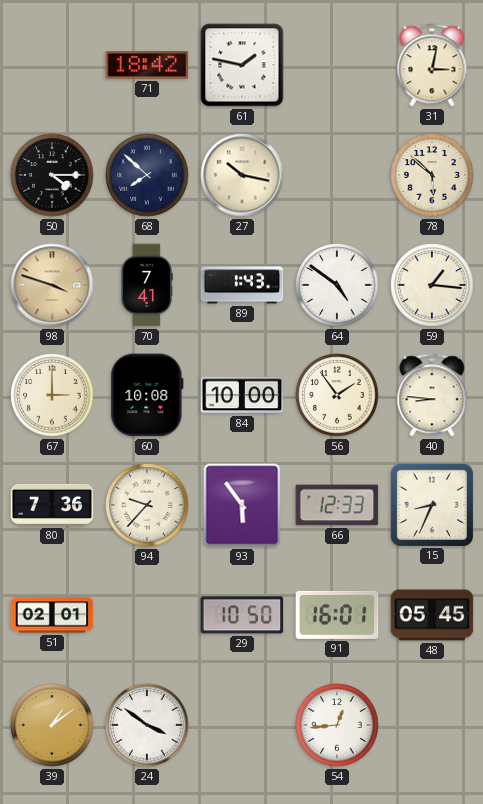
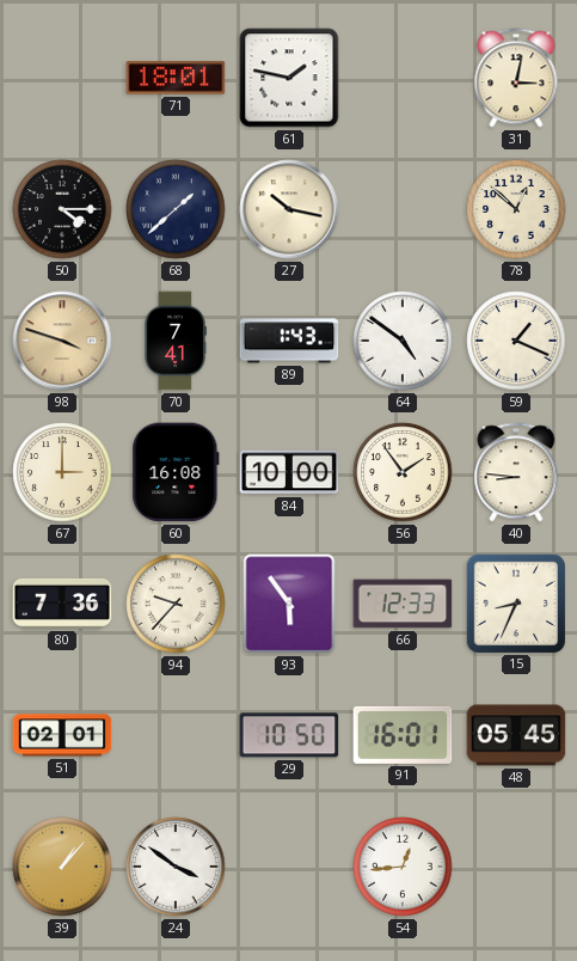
71: 18:42 -> 18:01
68: 7:52 -> 1:38
78: 5:52 -> 12:52
59: 1:16 -> 1:19
60: 10:08 -> 16:08
39: 1:09 -> 1:07
